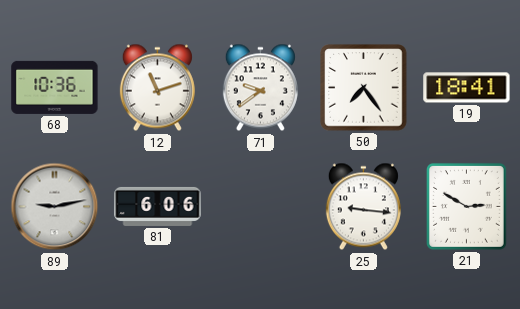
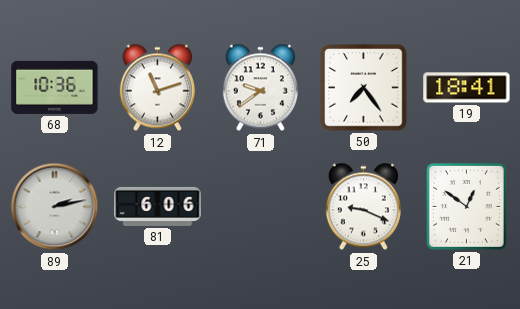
89: 9:13 -> 2:13
25: 9:16 -> 9:19
21: 2:50 -> 12:51
